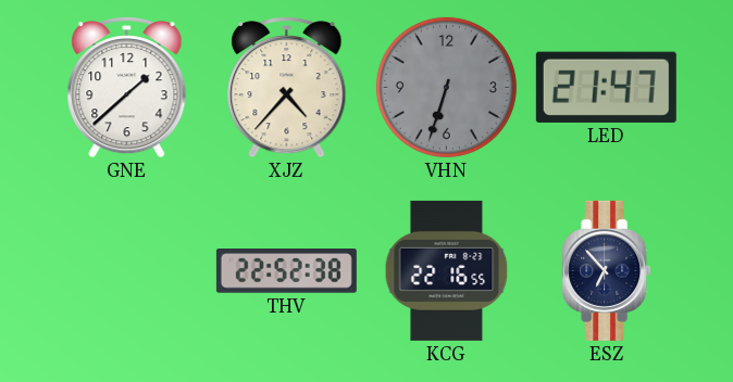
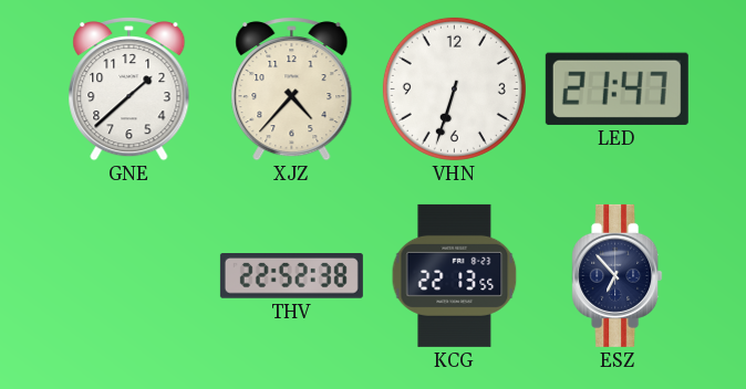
VHN dial: grey -> white
KCG: 22:16 -> 22:13
